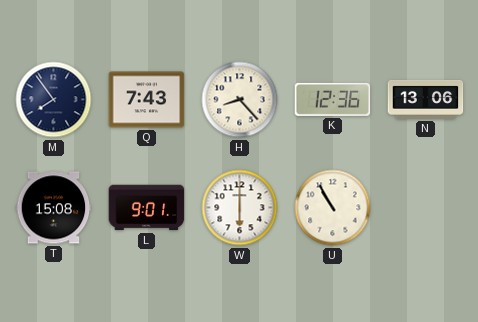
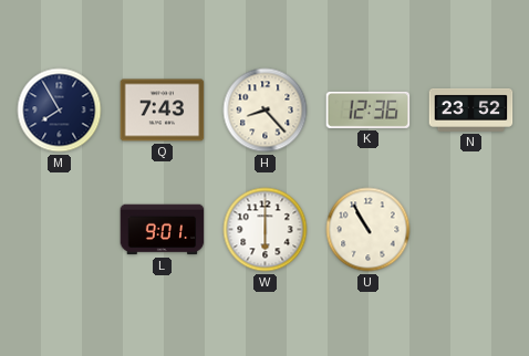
M: 7:54 -> 7:55
N: 13:06 -> 23:52
T: 15:08 -> none
